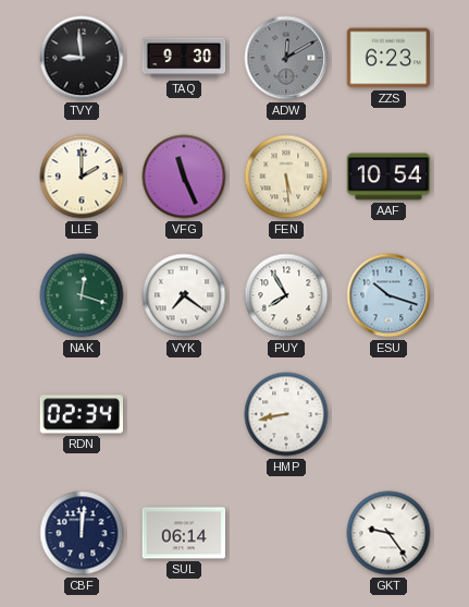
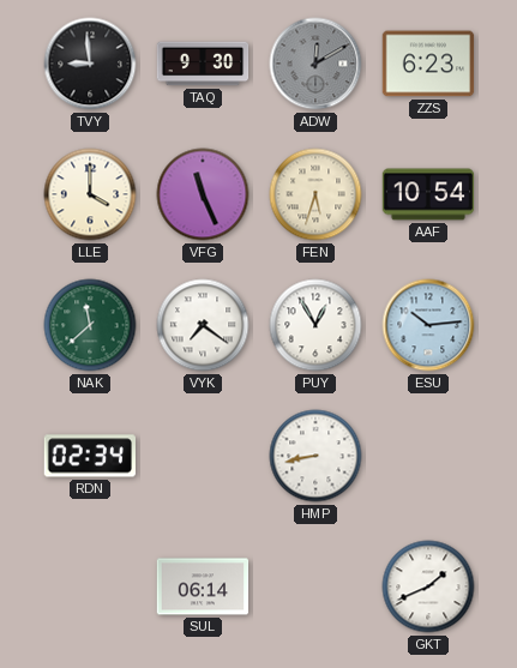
LLE: 2:00 -> 4:00
FEN: 5:29 -> 5:33
NAK: 12:18 -> 11:38
PUY: 7:55 -> 12:55
ESU: 10:18 -> 10:14
CBF: 12:01 -> none
GKT: 9:24 -> 1:41
